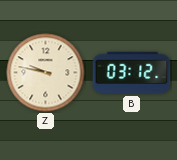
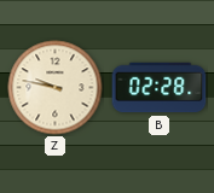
B: 03:12 -> 02:28
